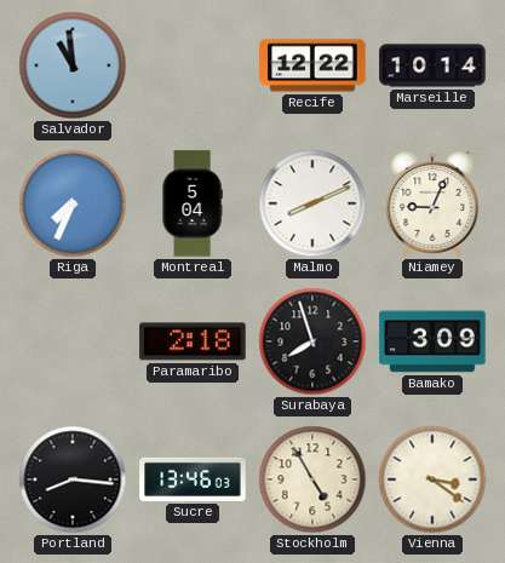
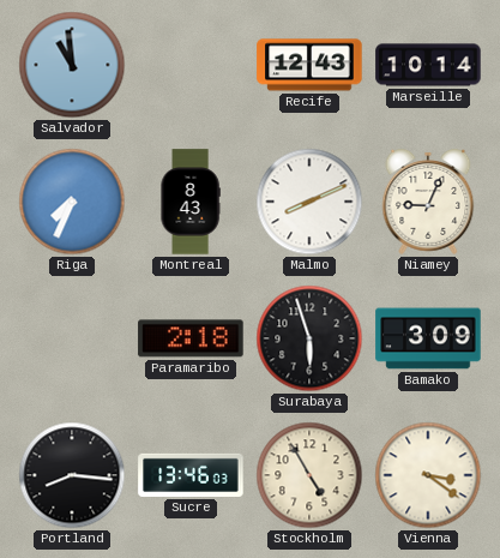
Recife: 12:22 -> 12:43
Montreal: 5:04 -> 8:43
Surabaya: 7:57 -> 5:57
